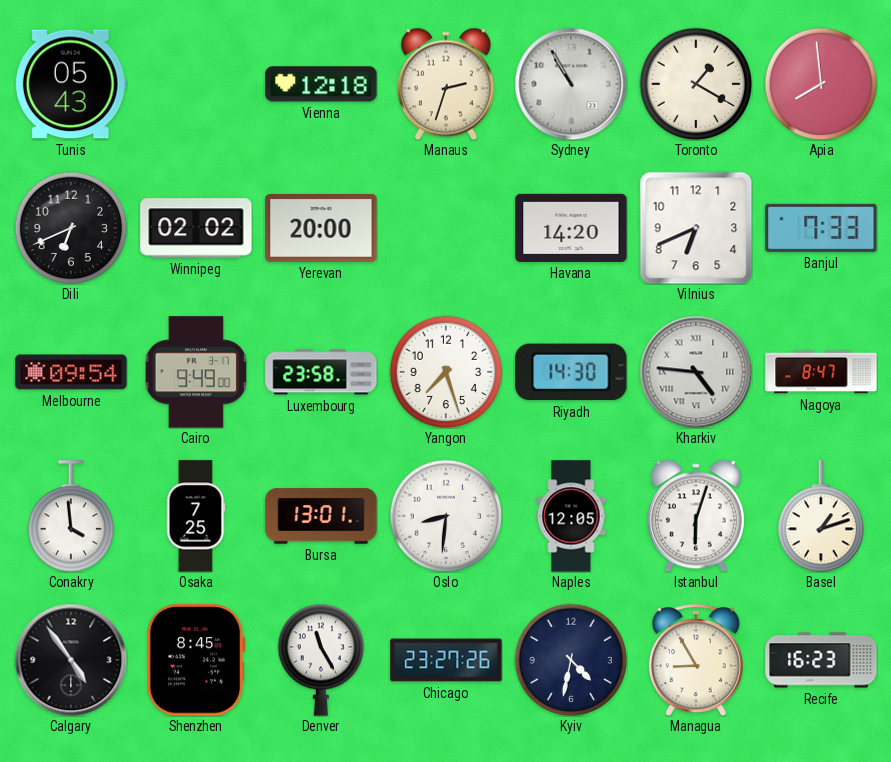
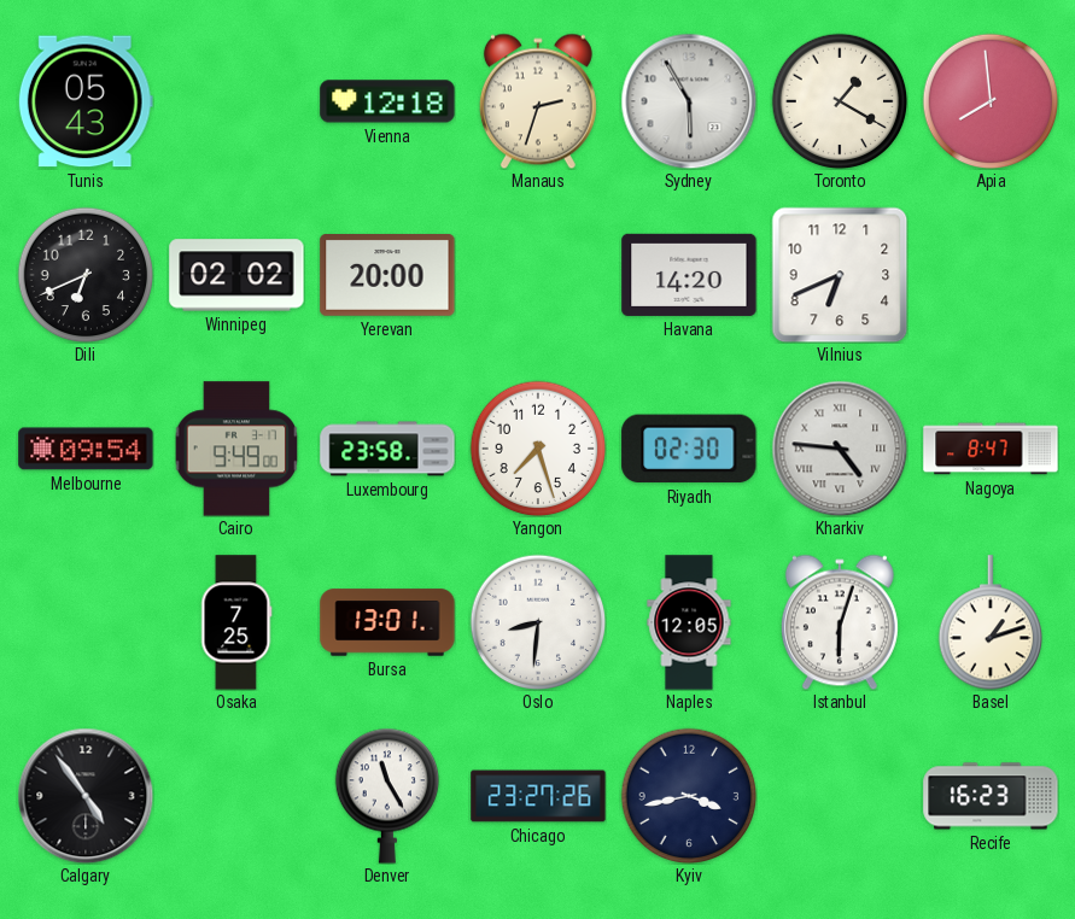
Sydney: 10:55 -> 5:55
Banjul: 7:33 -> none
Riyadh: 14:30 -> 02:30
Conakry: 3:59 -> none
Shenzhen: 8:45 -> none
Kyiv: 4:32 -> 3:43
Managua: 8:55 -> none
